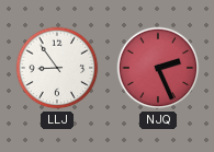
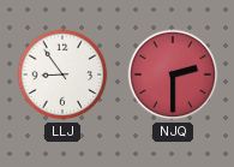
NJQ: 2:26 -> 2:30
